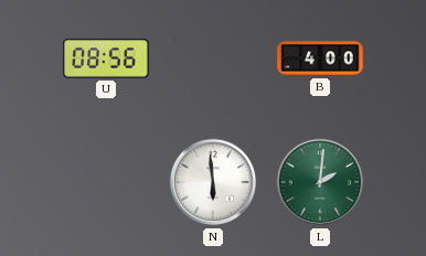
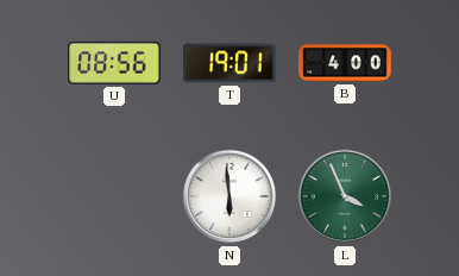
T: none -> 19:01
L: 2:01 -> 3:56
